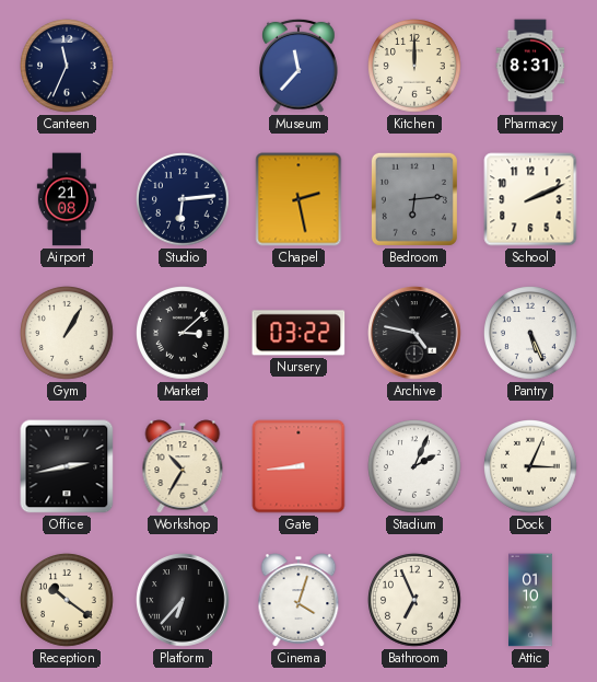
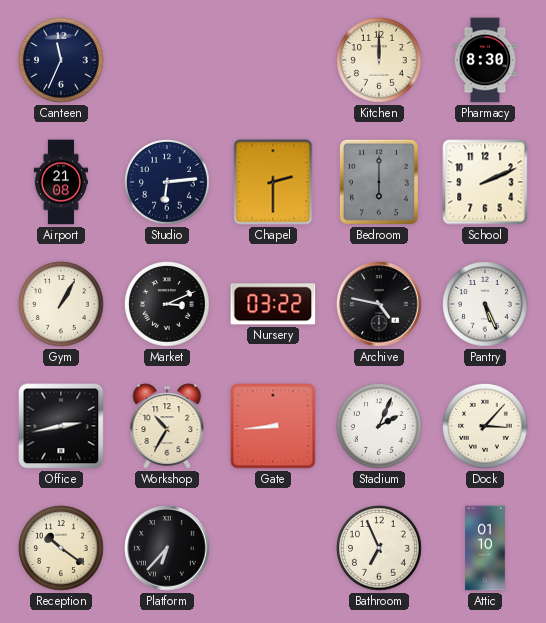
Museum: 11:37 -> none
Pharmacy: 8:31 -> 8:30
Chapel: 2:28 -> 2:30
Bedroom: 6:14 -> 6:00
Market: 3:08 -> 3:11
Dock: 3:04 -> 3:07
Cinema: 4:03 -> none
